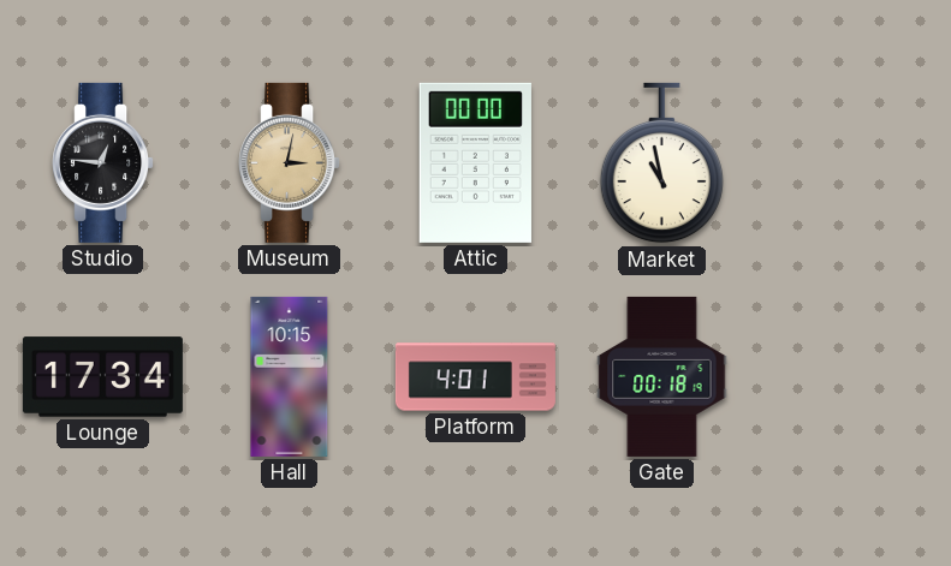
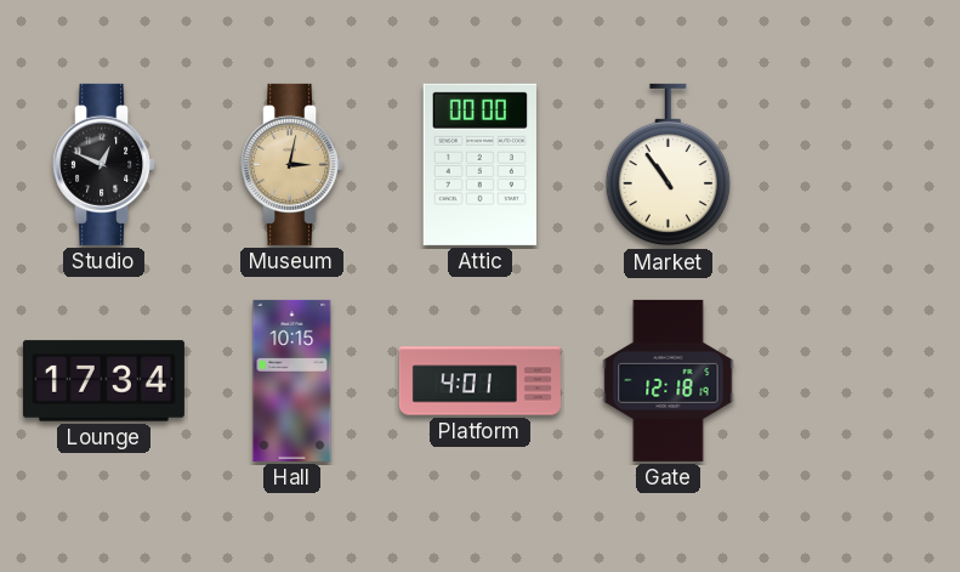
Studio: 12:46 -> 12:49
Market: 10:58 -> 10:54
Gate: 00:18 -> 12:18
